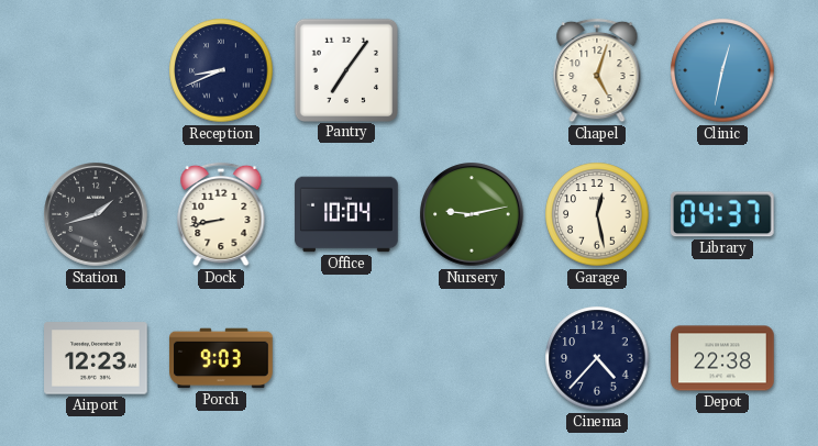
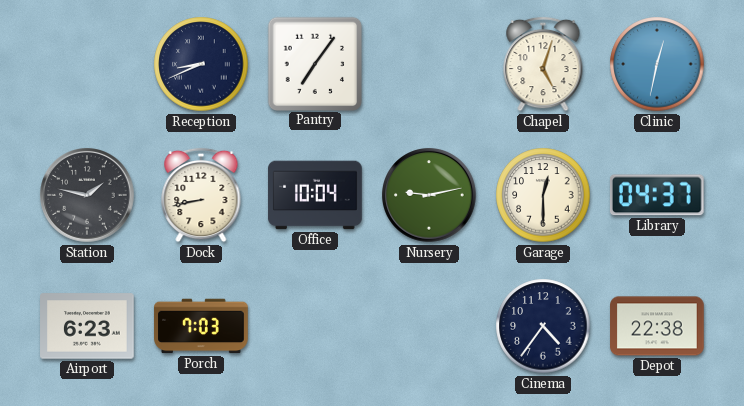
Station: 1:42 -> 1:47
Garage: 12:28 -> 12:30
Airport: 12:23 -> 6:23
Porch: 9:03 -> 7:03
Cinema: 4:37 -> 4:36
